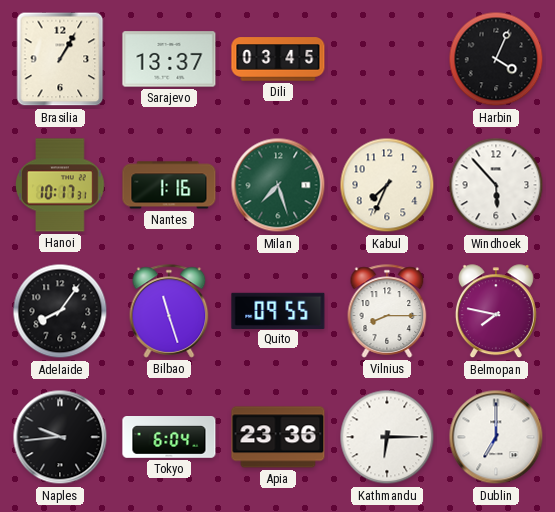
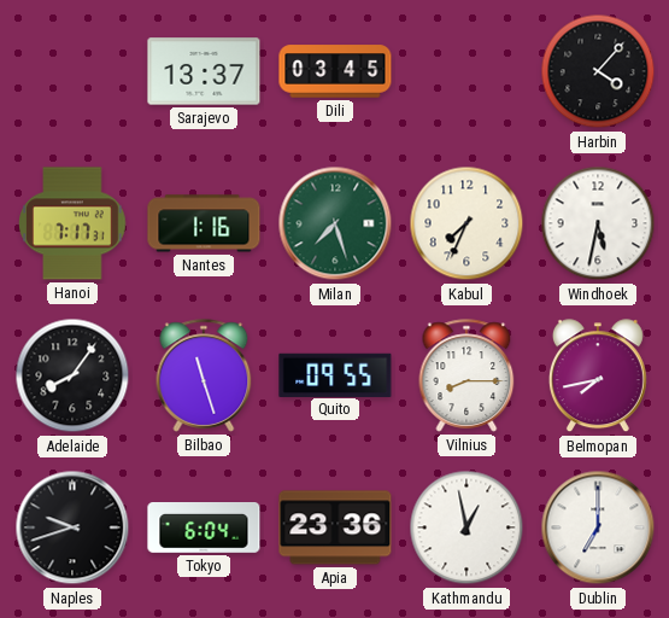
Brasilia: 1:05 -> none
Harbin: 4:04 -> 4:07
Hanoi: 10:17 -> 7:17
Windhoek: 5:53 -> 5:32
Belmopan: 7:47 -> 7:43
Naples: 9:44 -> 9:42
Kathmandu: 6:15 -> 12:58
